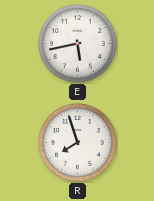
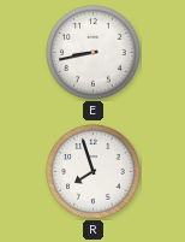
E: 5:43 -> 8:43
